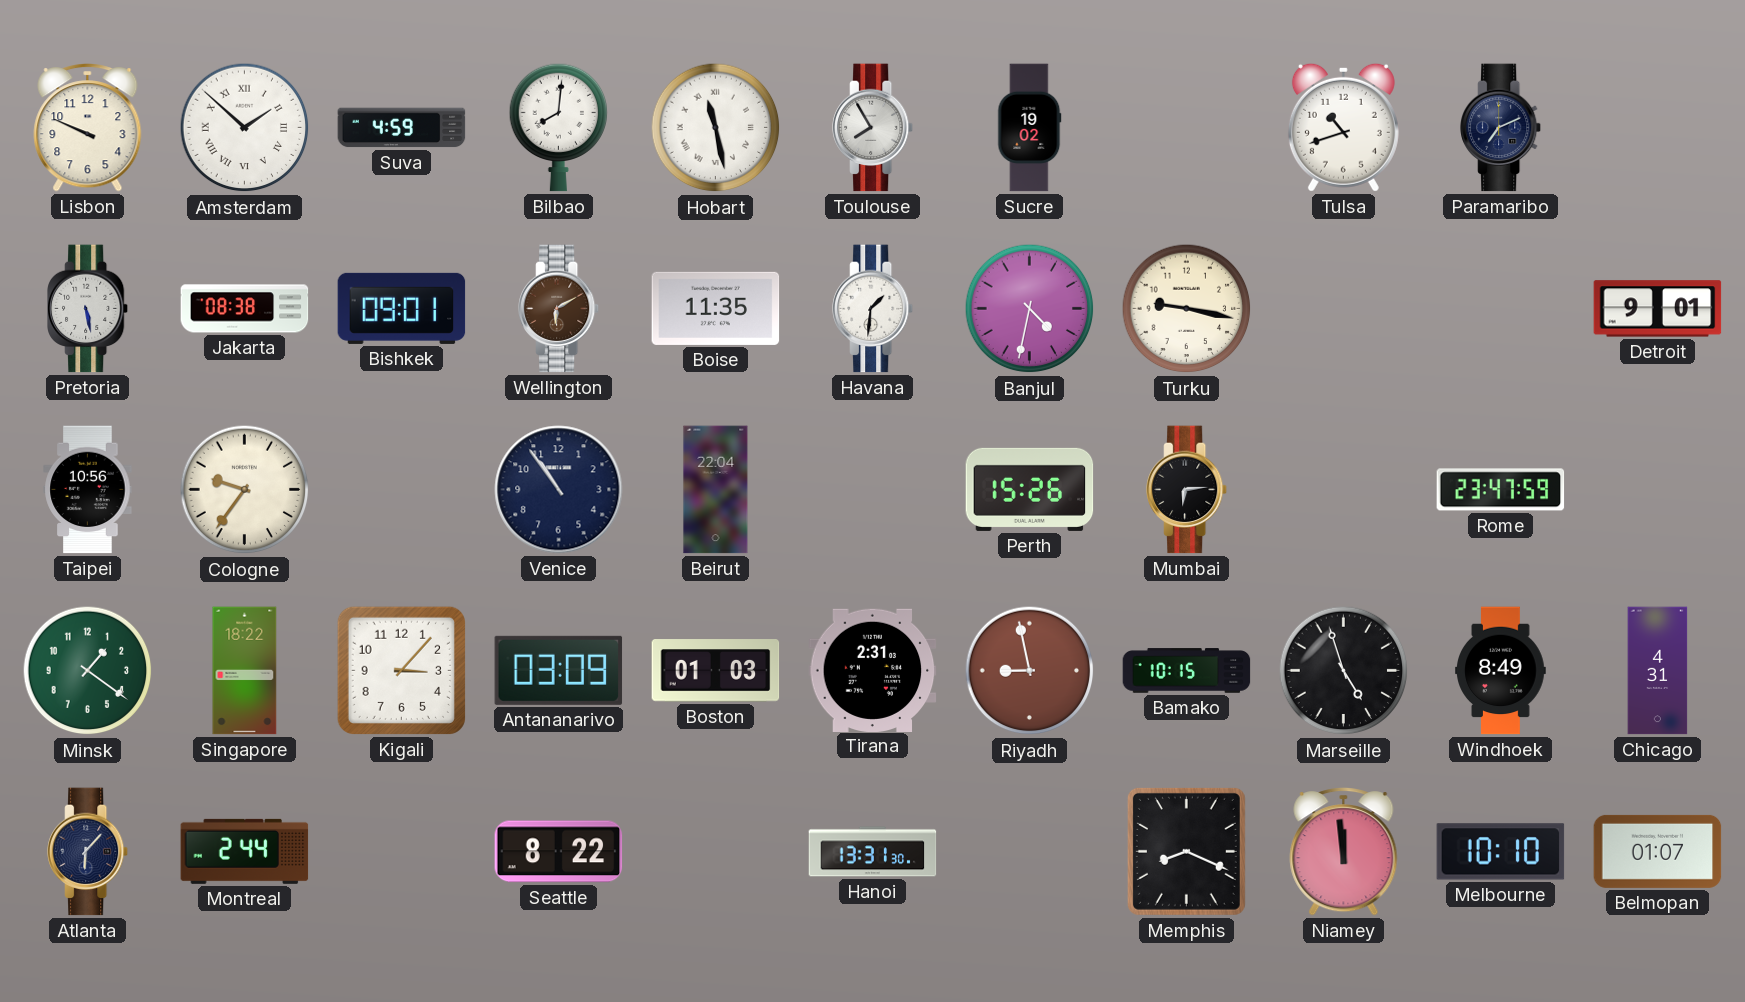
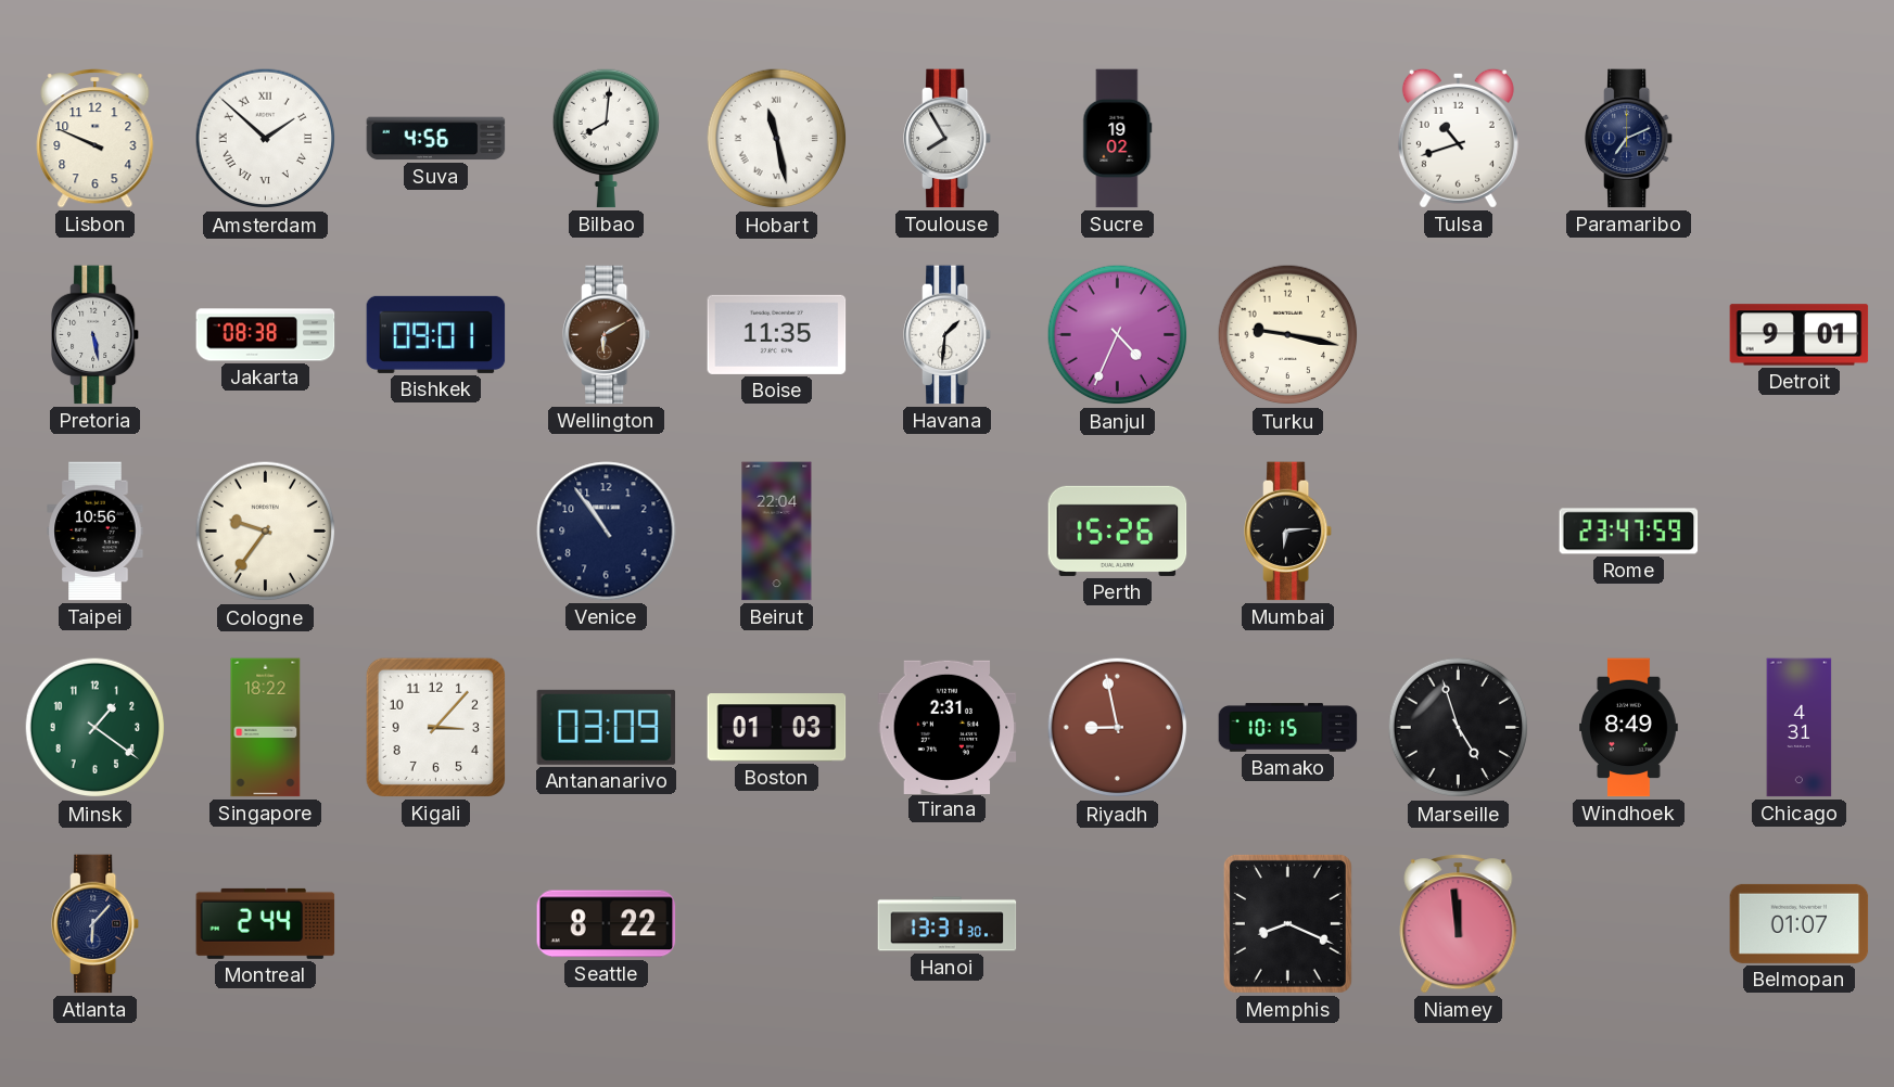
Suva: 4:59 -> 4:56
Banjul: 4:32 -> 4:34
Melbourne: 10:10 -> none
